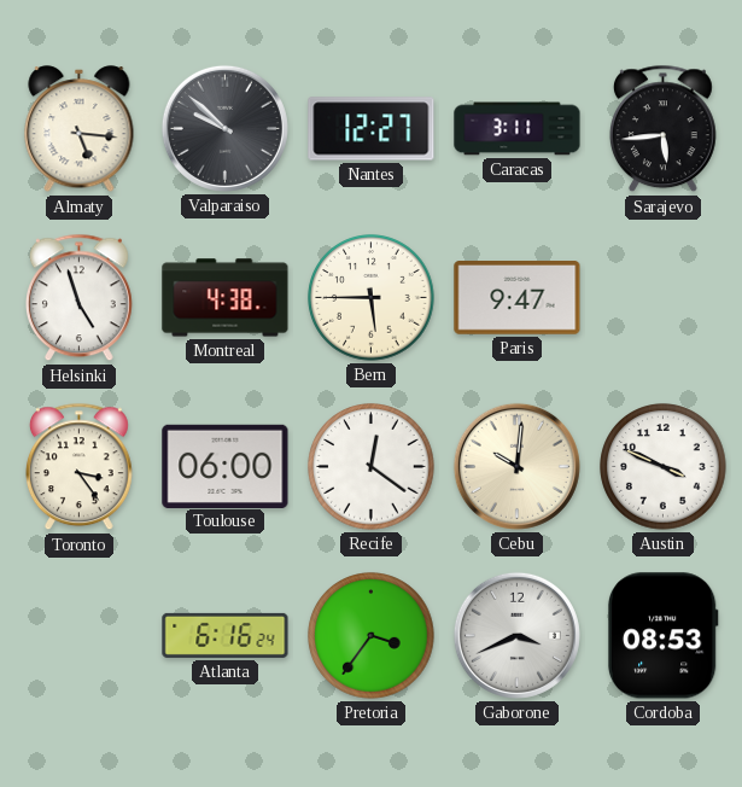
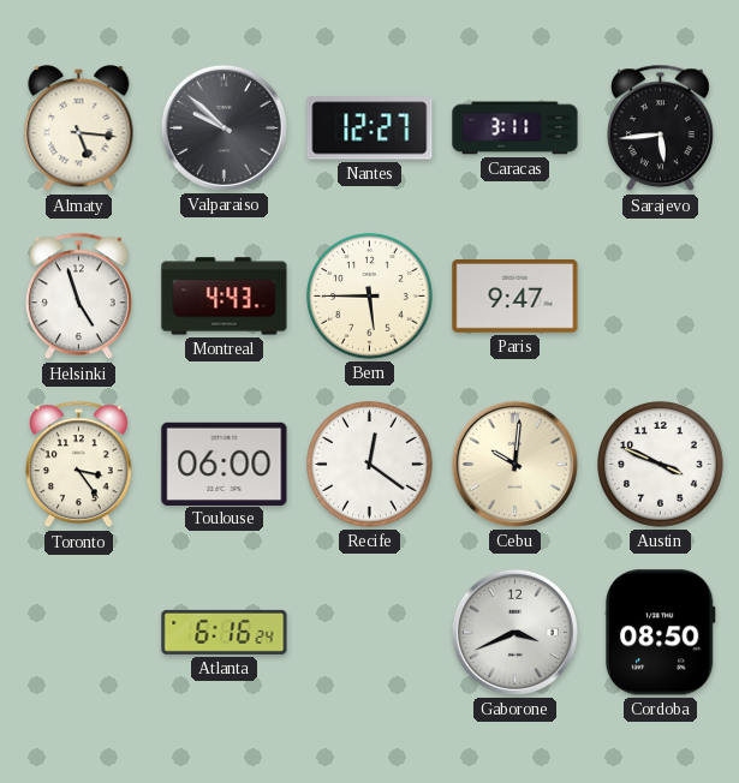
Montreal: 4:38 -> 4:43
Pretoria: 3:36 -> none
Cordoba: 08:53 -> 08:50
